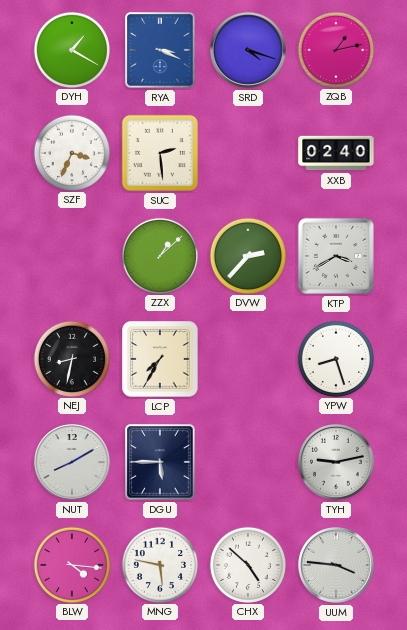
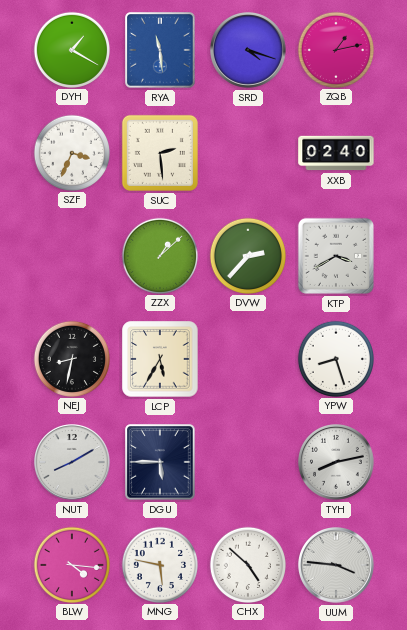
RYA: 3:19 -> 11:29
LCP: 7:35 -> 5:35
TYH: 9:13 -> 8:13
